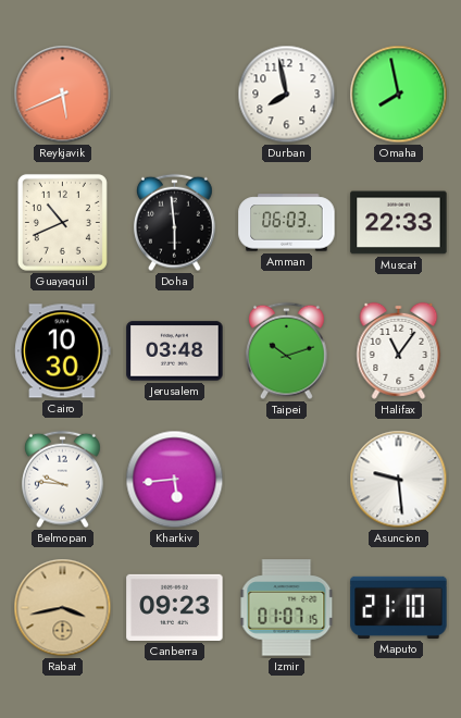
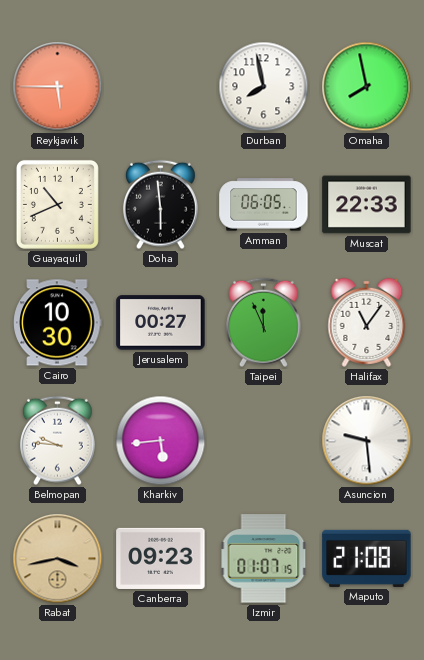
Reykjavik: 5:41 -> 5:45
Amman: 06:03 -> 06:05
Jerusalem: 03:48 -> 00:27
Taipei: 10:12 -> 11:56
Maputo: 21:10 -> 21:08
